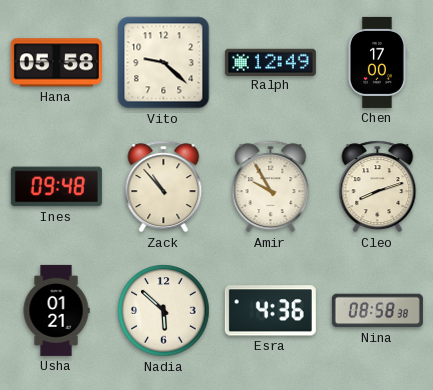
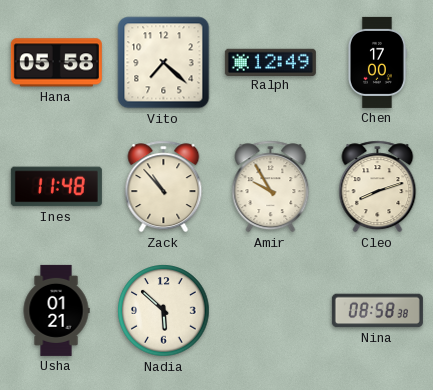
Vito: 9:22 -> 7:22
Ines: 09:48 -> 11:48
Esra: 4:36 -> none
